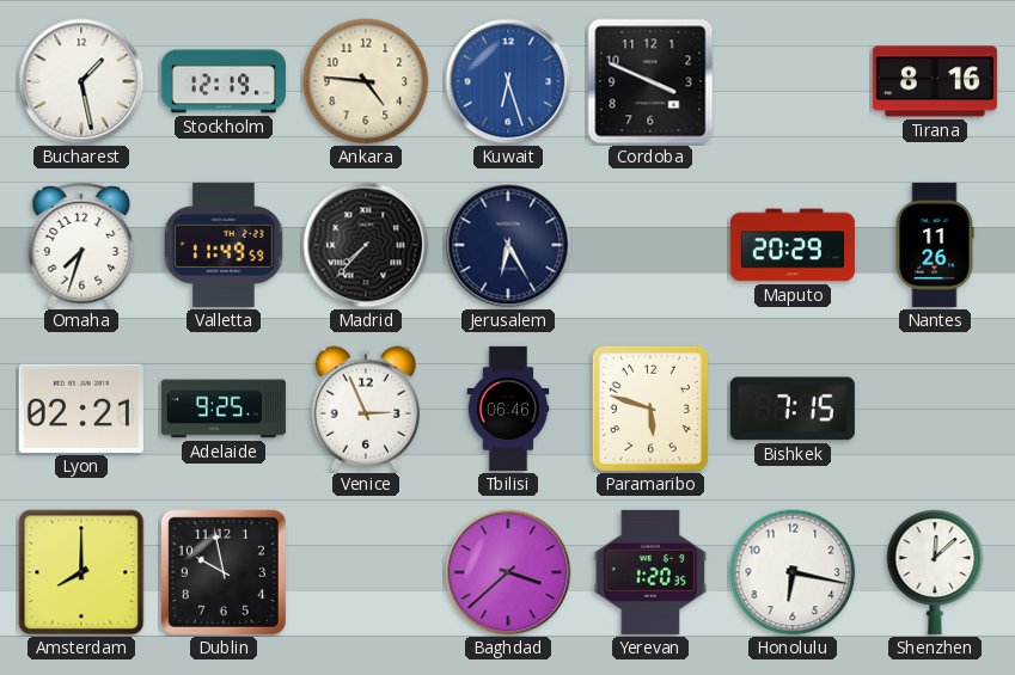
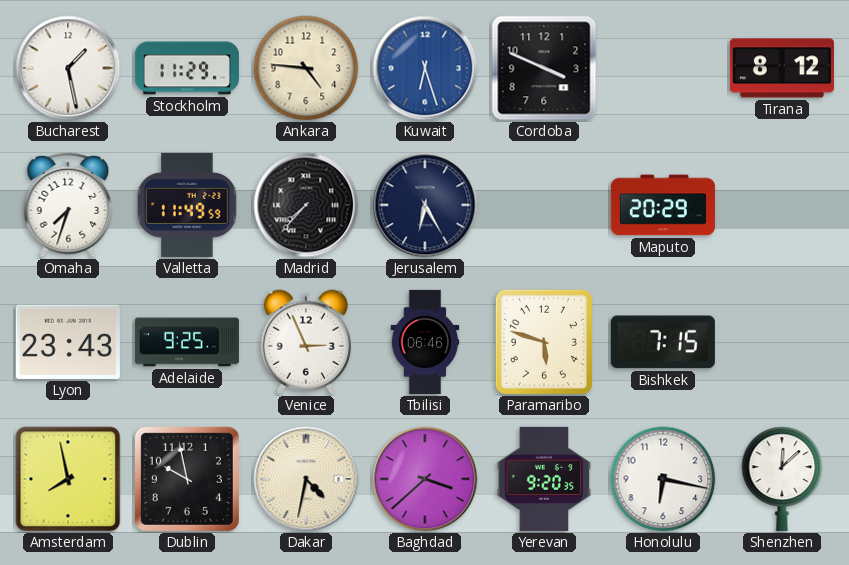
Stockholm: 12:19 -> 11:29
Tirana: 8:16 -> 8:12
Nantes: 11:26 -> none
Lyon: 02:21 -> 23:43
Amsterdam: 8:00 -> 7:58
Dakar: none -> 4:32
Yerevan: 1:20 -> 9:20
